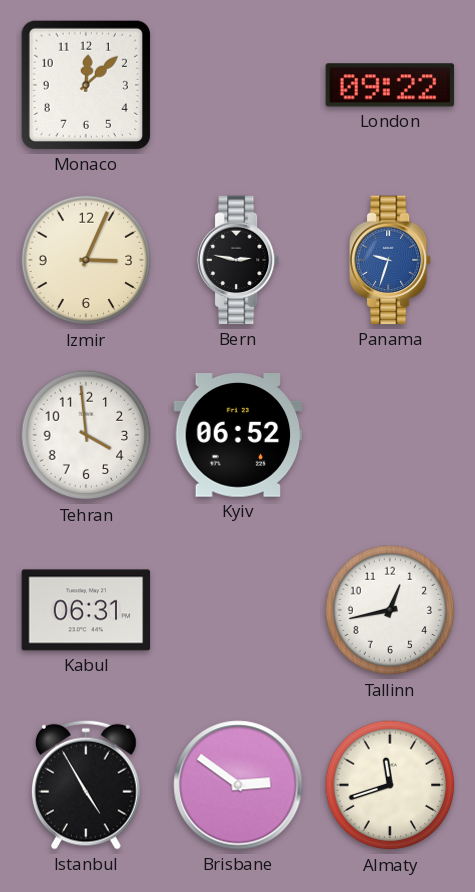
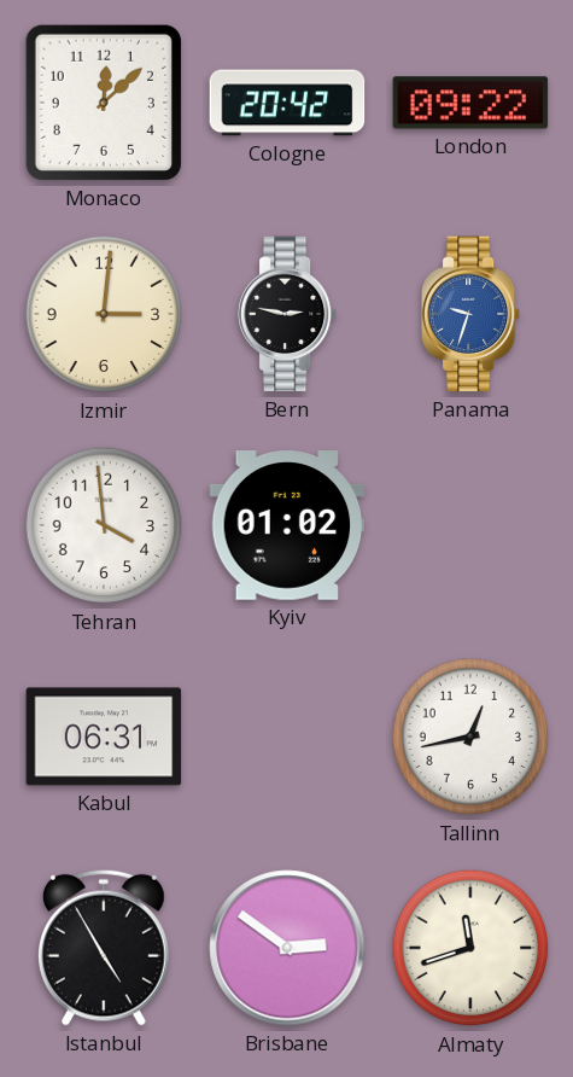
Cologne: none -> 20:42
Izmir: 3:04 -> 3:01
Kyiv: 06:52 -> 01:02
